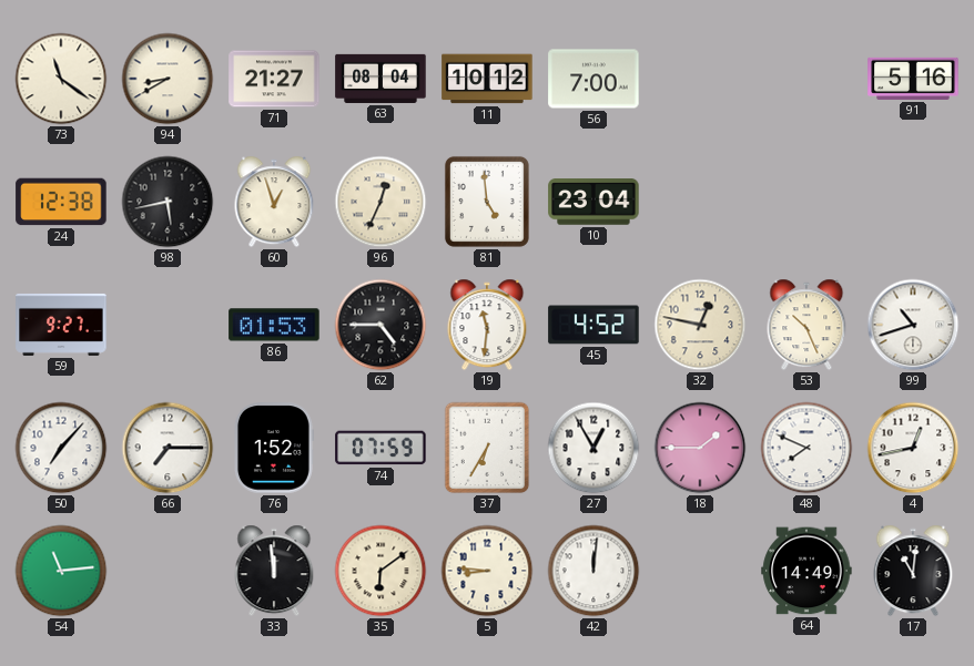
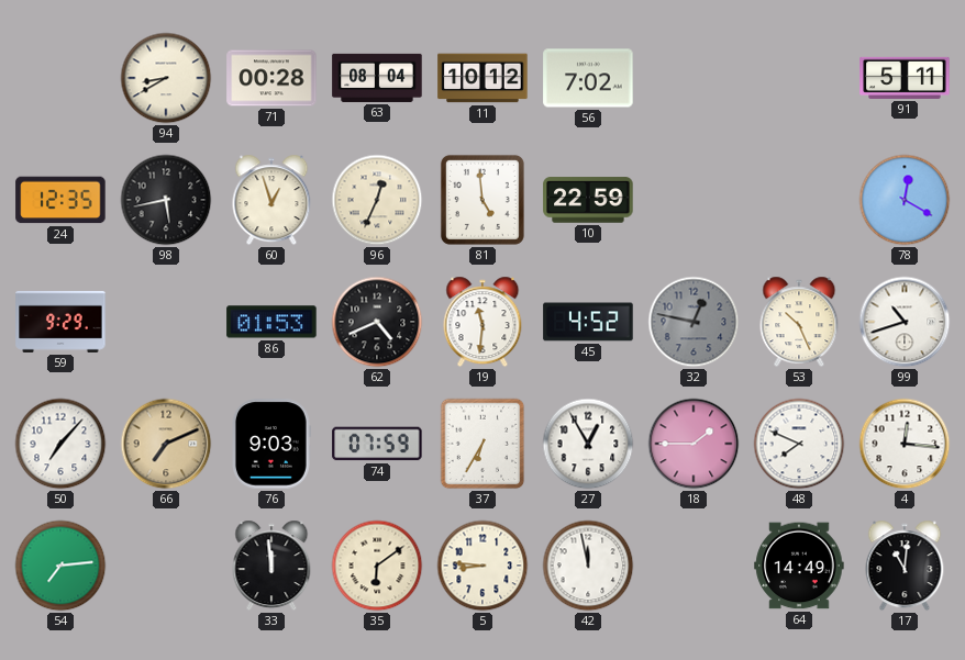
73: 11:21 -> none
71: 21:27 -> 00:28
56: 7:00 -> 7:02
91: 5:16 -> 5:11
24: 12:38 -> 12:35
10: 23:04 -> 22:59
78: none -> 12:20
59: 9:27 -> 9:29
62: 4:45 -> 4:41
32 dial: cream -> grey
66: 7:15 -> 7:11
66 dial: white -> champagne
76: 1:52 -> 9:03
4: 12:43 -> 12:16
54: 11:14 -> 7:14
42: 12:01 -> 11:58
